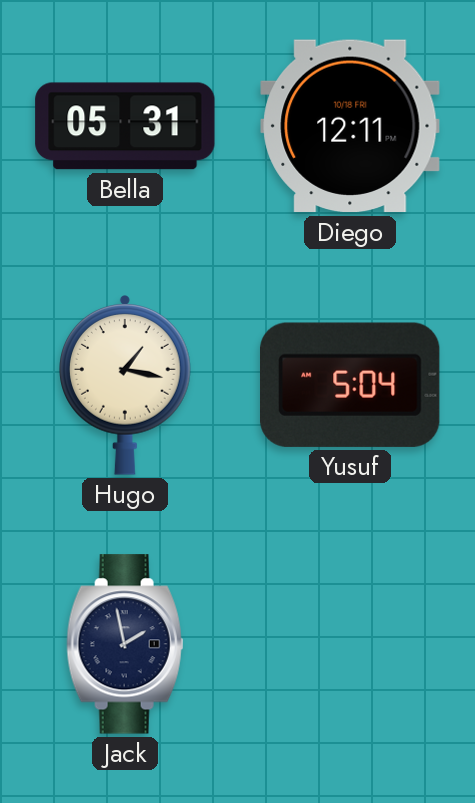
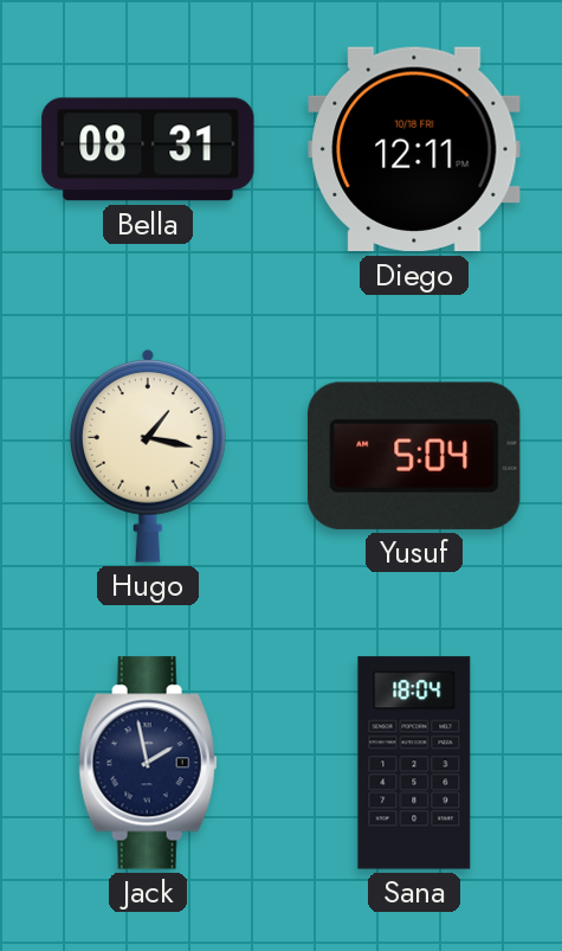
Bella: 05:31 -> 08:31
Sana: none -> 18:04
